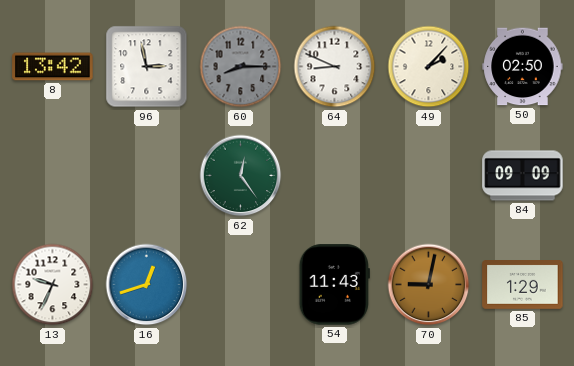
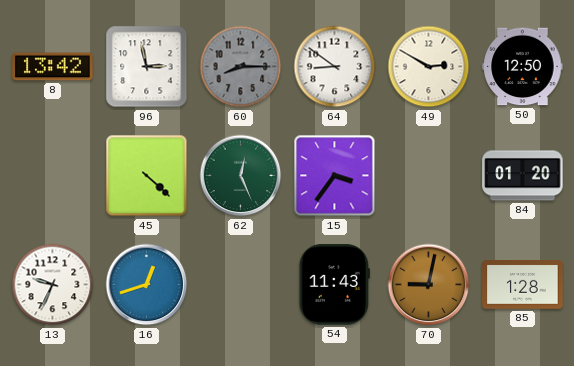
64: 8:49 -> 8:51
49: 2:07 -> 2:50
50: 02:50 -> 12:50
45: none -> 4:22
62: 12:24 -> 12:26
15: none -> 3:36
84: 09:09 -> 01:20
85: 1:29 -> 1:28
